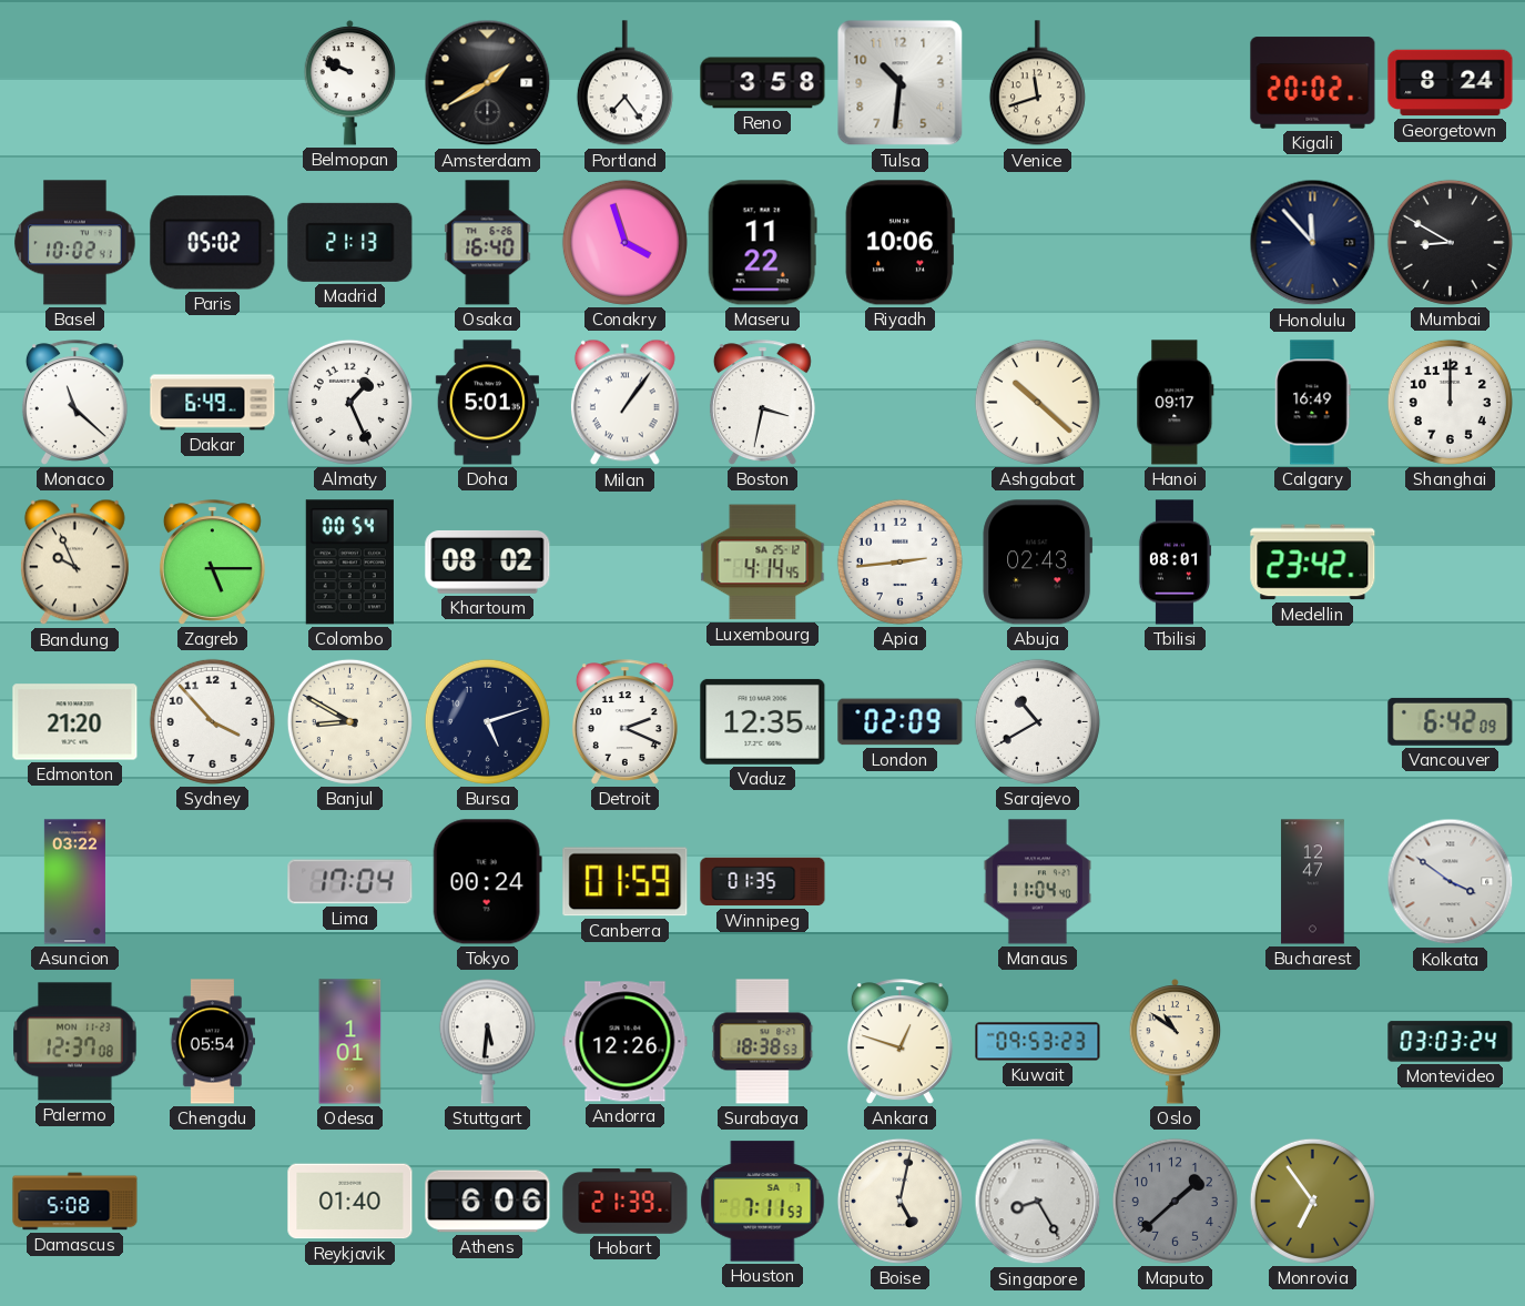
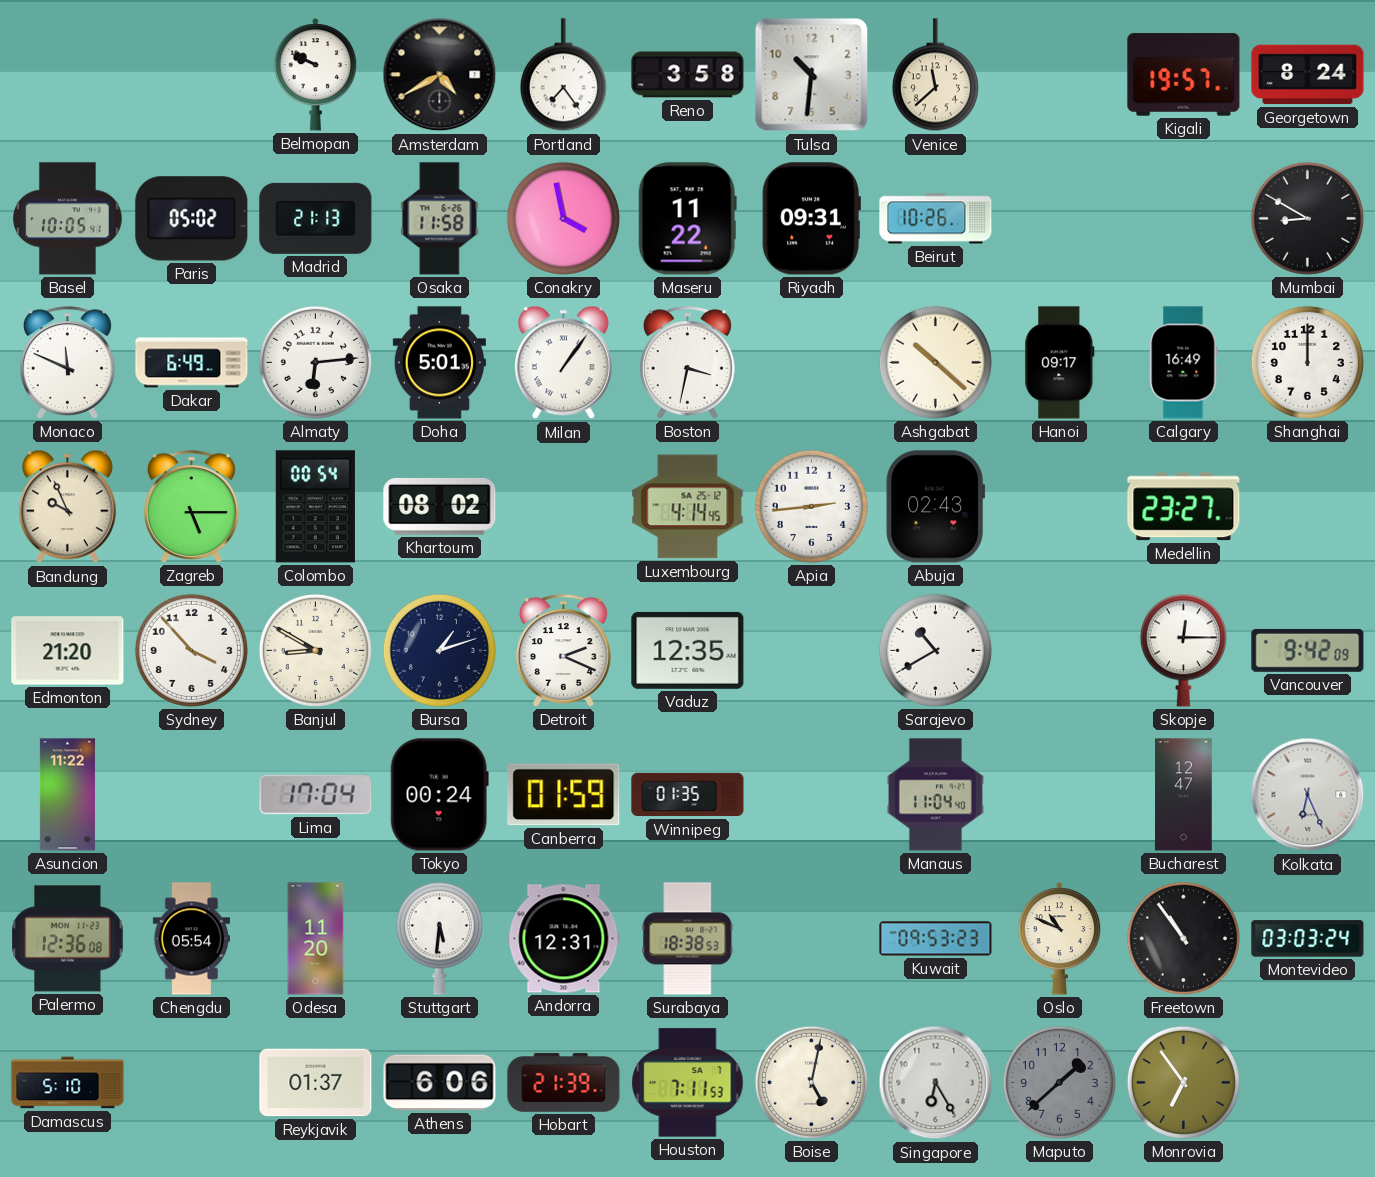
Amsterdam: 1:40 -> 4:40
Venice: 11:42 -> 11:38
Kigali: 20:02 -> 19:57
Basel: 10:02 -> 10:05
Osaka: 16:40 -> 11:58
Conakry: 3:57 -> 3:58
Riyadh: 10:06 -> 09:31
Beirut: none -> 10:26
Honolulu: 11:53 -> none
Monaco: 11:22 -> 11:49
Almaty: 1:26 -> 6:14
Tbilisi: 08:01 -> none
Medellin: 23:42 -> 23:27
Bursa: 5:12 -> 1:12
London: 02:09 -> none
Skopje: none -> 12:15
Vancouver: 6:42 -> 9:42
Asuncion: 03:22 -> 11:22
Kolkata: 3:51 -> 6:26
Palermo: 12:37 -> 12:36
Odesa: 1:01 -> 11:20
Andorra: 12:26 -> 12:31
Ankara: 12:48 -> none
Oslo: 10:51 -> 10:49
Freetown: none -> 10:54
Damascus: 5:08 -> 5:10
Reykjavik: 01:40 -> 01:37
Singapore: 8:25 -> 6:25
